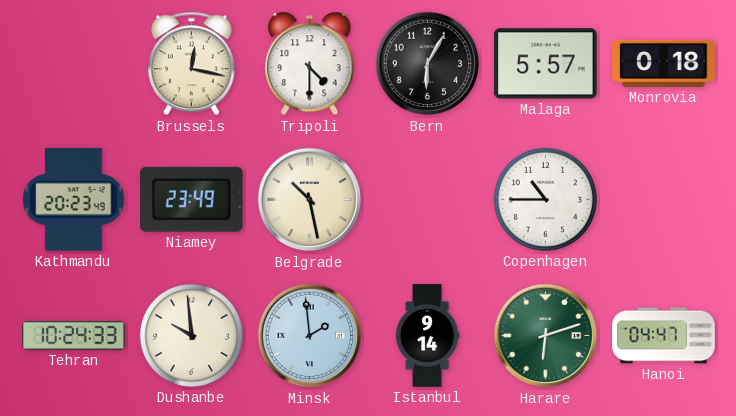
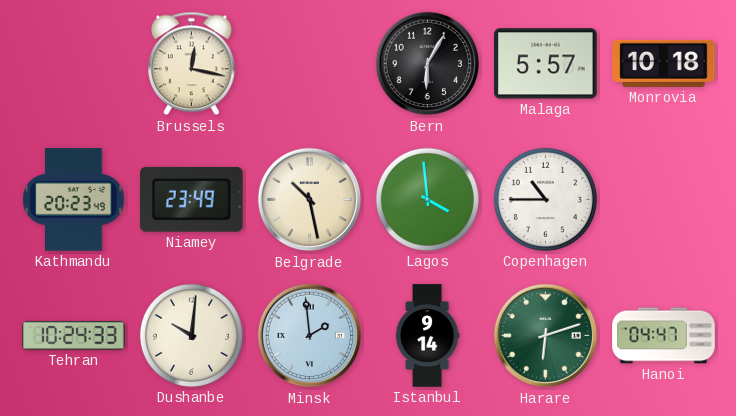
Tripoli: 4:30 -> none
Monrovia: 0:18 -> 10:18
Lagos: none -> 3:59
Dushanbe: 9:59 -> 10:01
